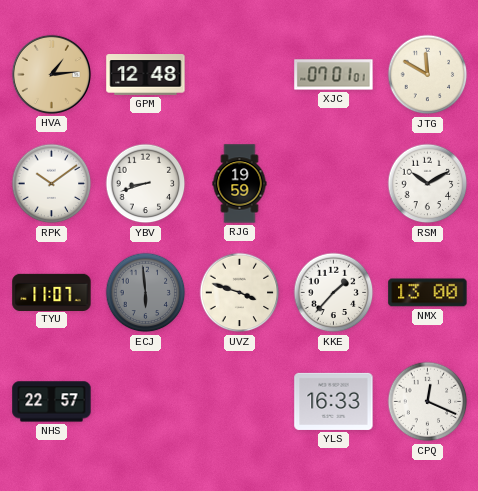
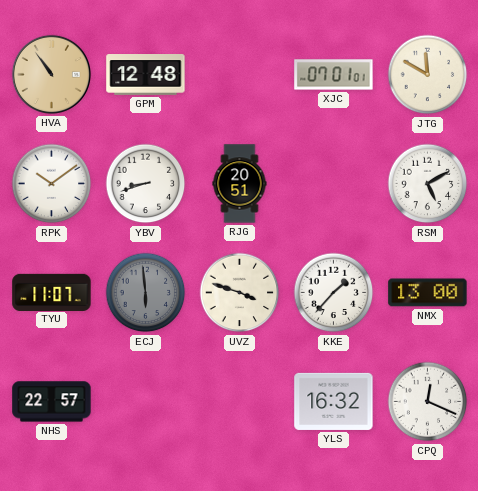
HVA: 1:14 -> 10:54
RJG: 19:59 -> 20:51
RSM: 10:10 -> 5:10
YLS: 16:33 -> 16:32
